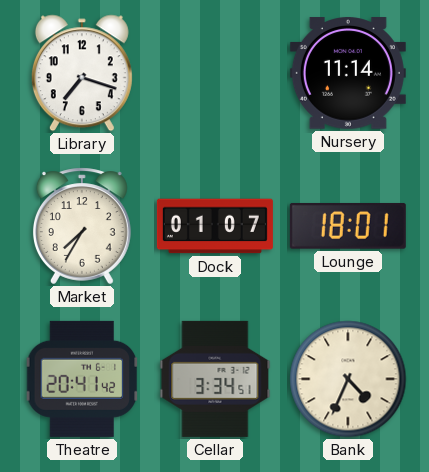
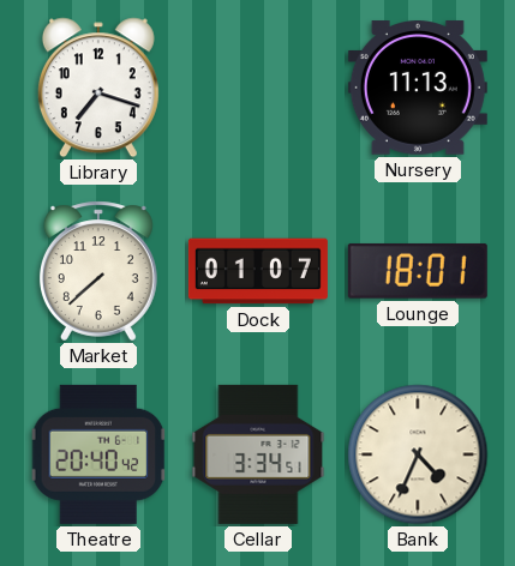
Nursery: 11:14 -> 11:13
Market: 7:35 -> 7:38
Theatre: 20:41 -> 20:40
